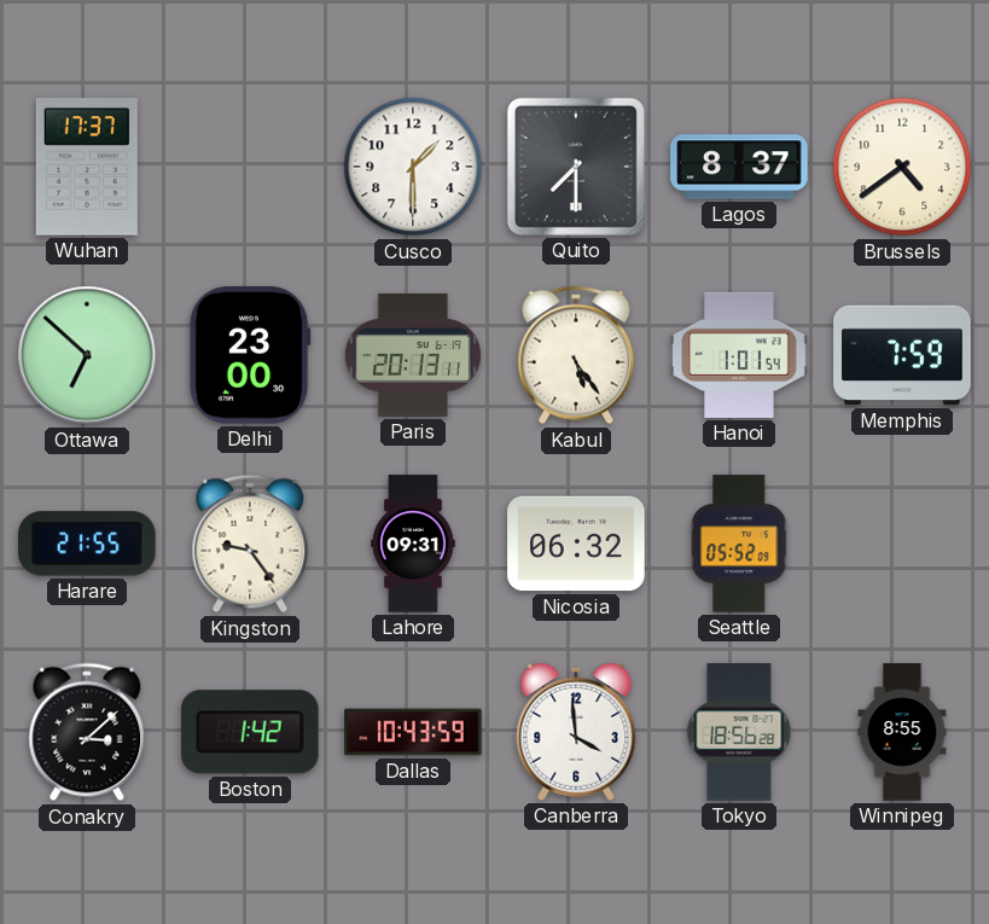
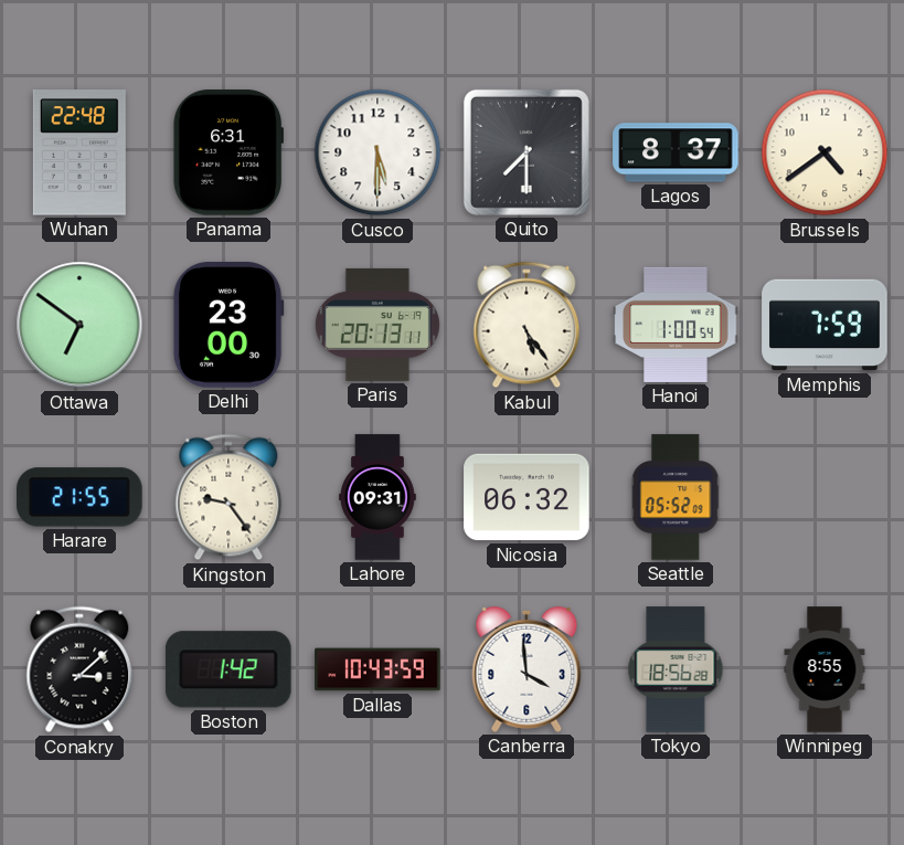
Wuhan: 17:37 -> 22:48
Panama: none -> 6:31
Cusco: 1:30 -> 5:30
Ottawa: 6:52 -> 6:51
Hanoi: 1:01 -> 1:00
